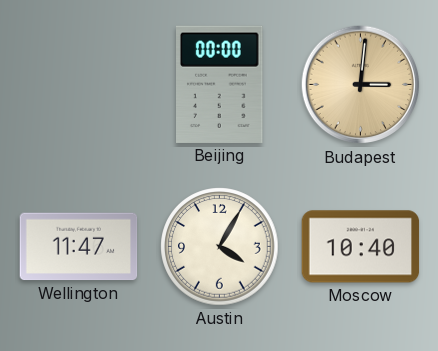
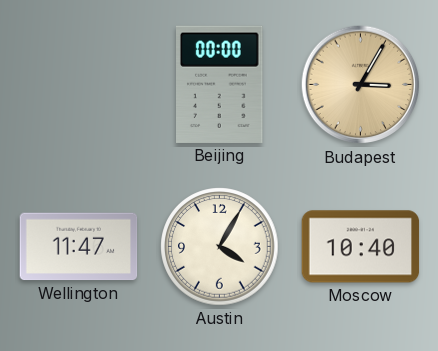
Budapest: 3:01 -> 3:05
